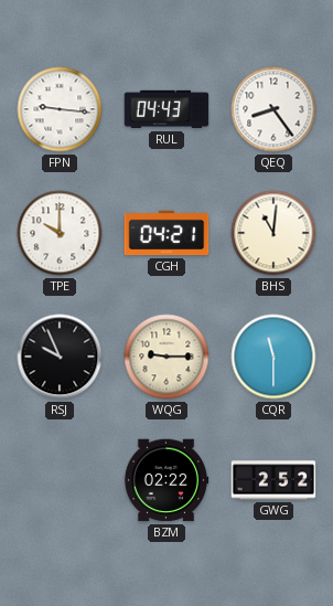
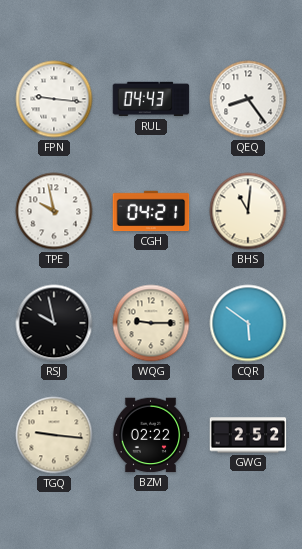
TPE: 10:00 -> 9:58
RSJ: 9:56 -> 9:58
CQR: 11:30 -> 5:51
TGQ: none -> 9:16
